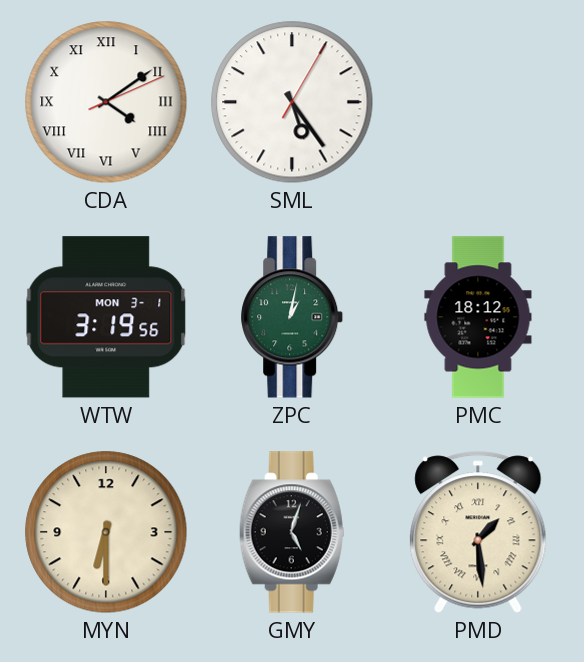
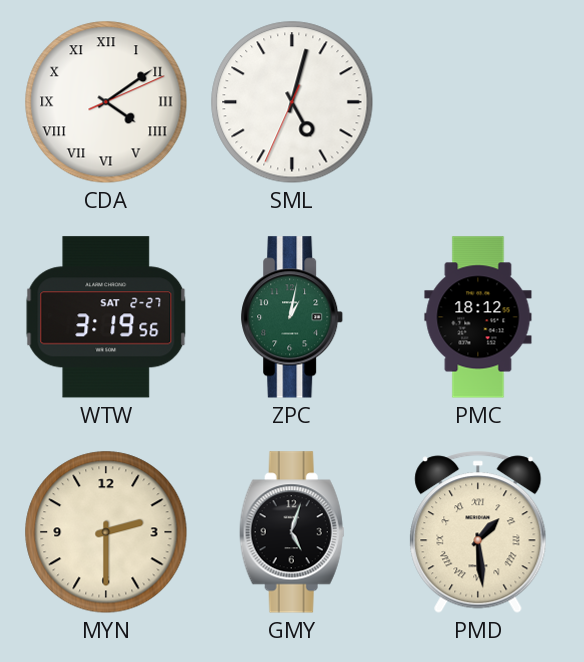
SML: 5:24 -> 5:02
WTW date: MON 3-1 -> SAT 2-27
MYN: 6:30 -> 2:30
